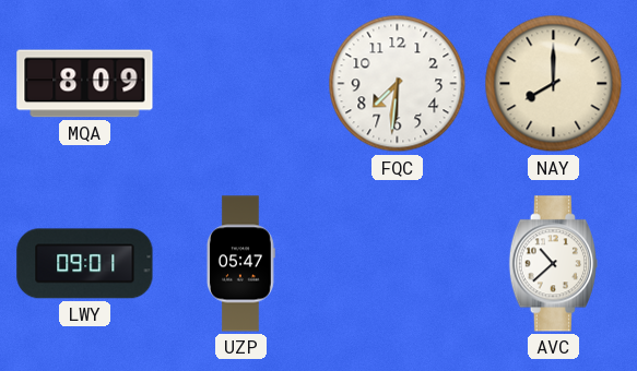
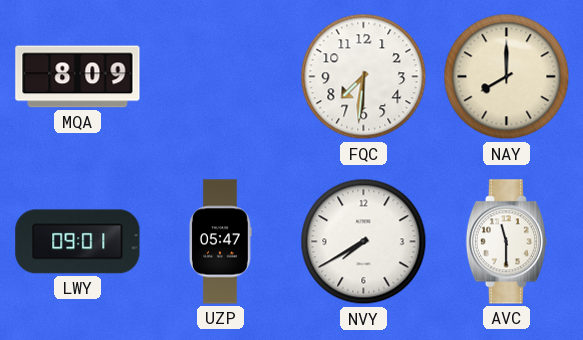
NVY: none -> 7:40
AVC: 10:38 -> 11:30
